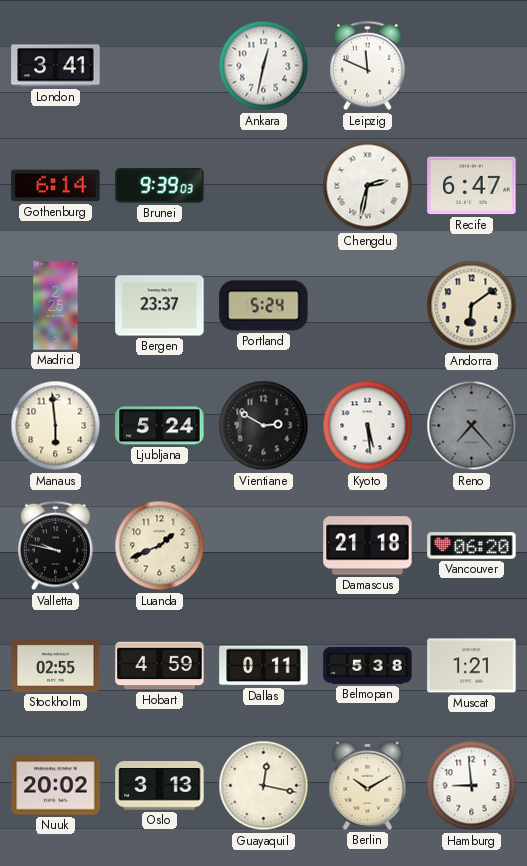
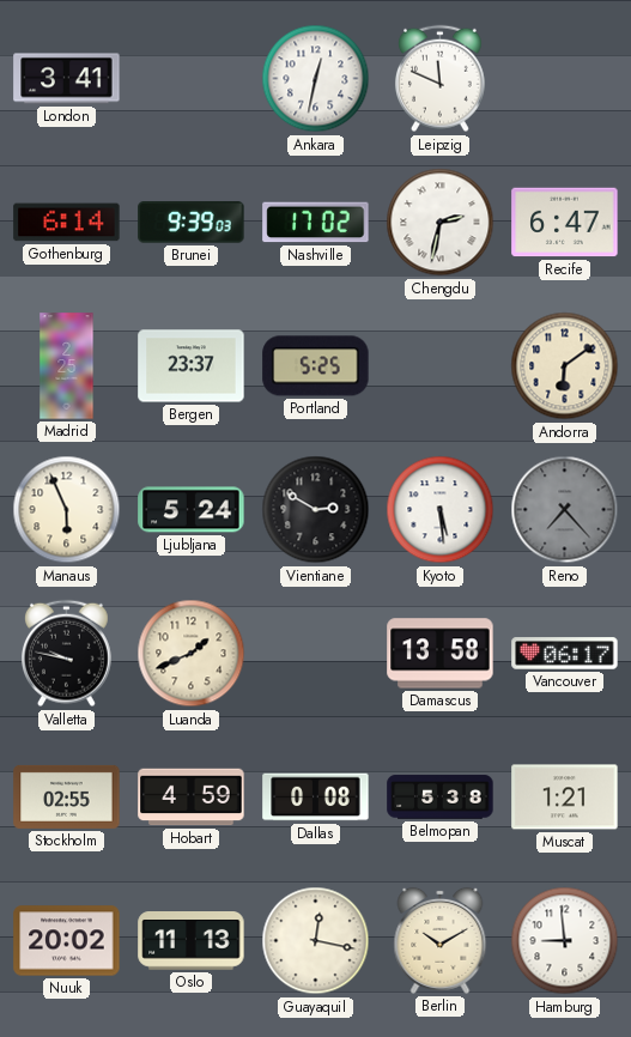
Nashville: none -> 17:02
Portland: 5:24 -> 5:25
Manaus: 5:59 -> 5:56
Damascus: 21:18 -> 13:58
Vancouver: 06:20 -> 06:17
Dallas: 0:11 -> 0:08
Oslo: 3:13 -> 11:13
